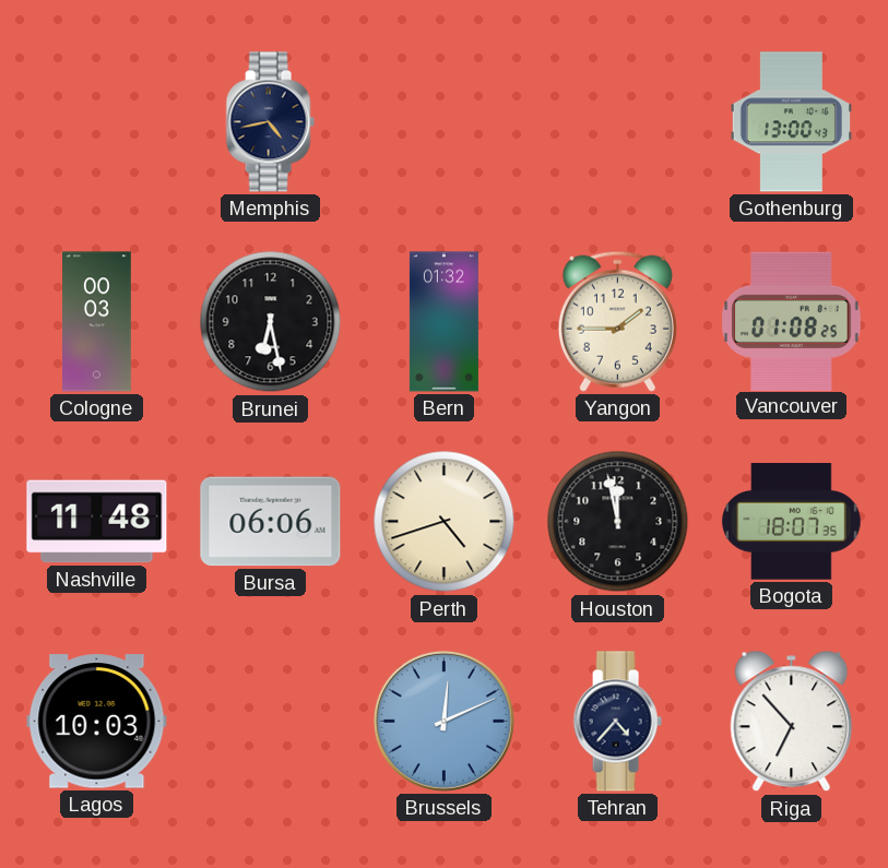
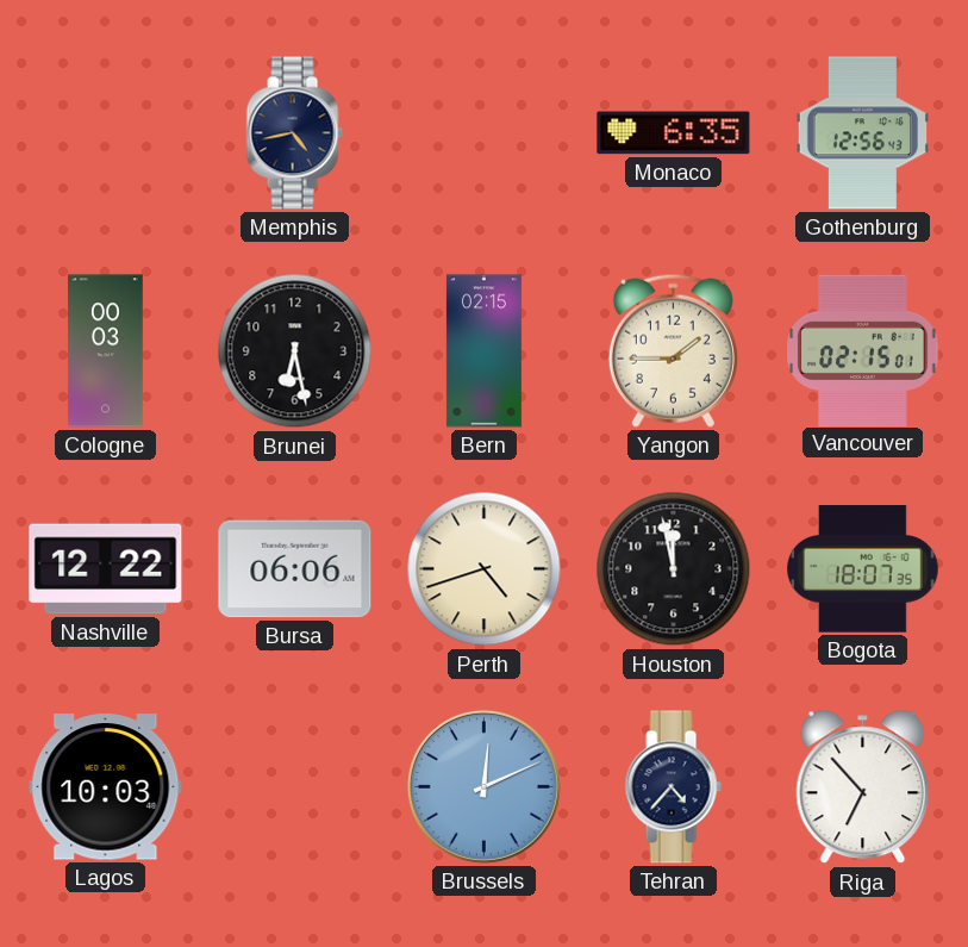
Monaco: none -> 6:35
Gothenburg: 13:00 -> 12:56
Bern: 01:32 -> 02:15
Vancouver: 01:08 -> 02:15
Nashville: 11:48 -> 12:22
